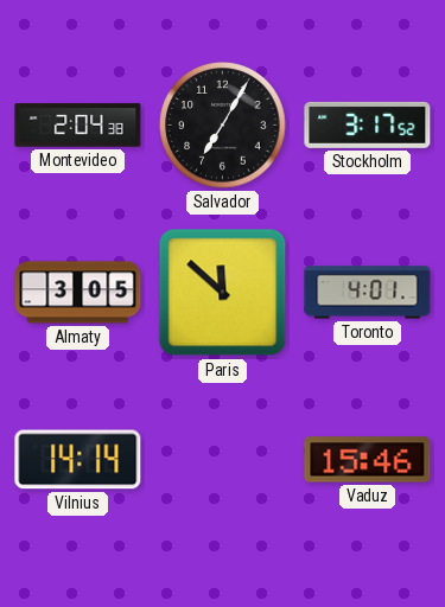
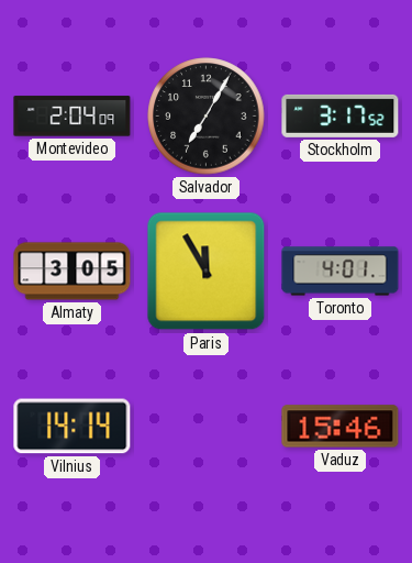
Montevideo: 2:04:38 -> 2:04:09
Paris: 11:52 -> 11:55
